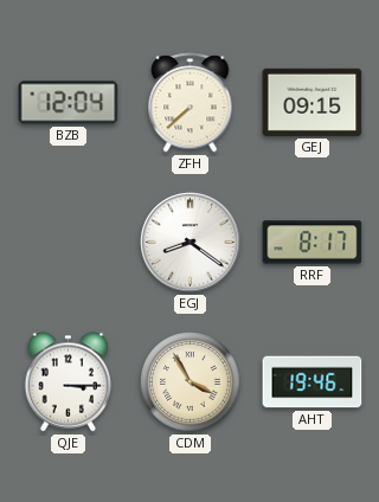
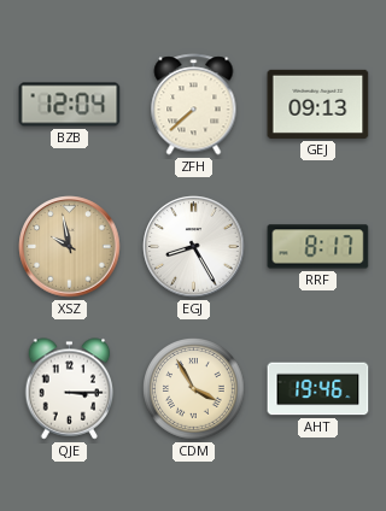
GEJ: 09:15 -> 09:13
XSZ: none -> 9:58
EGJ: 8:21 -> 8:25
